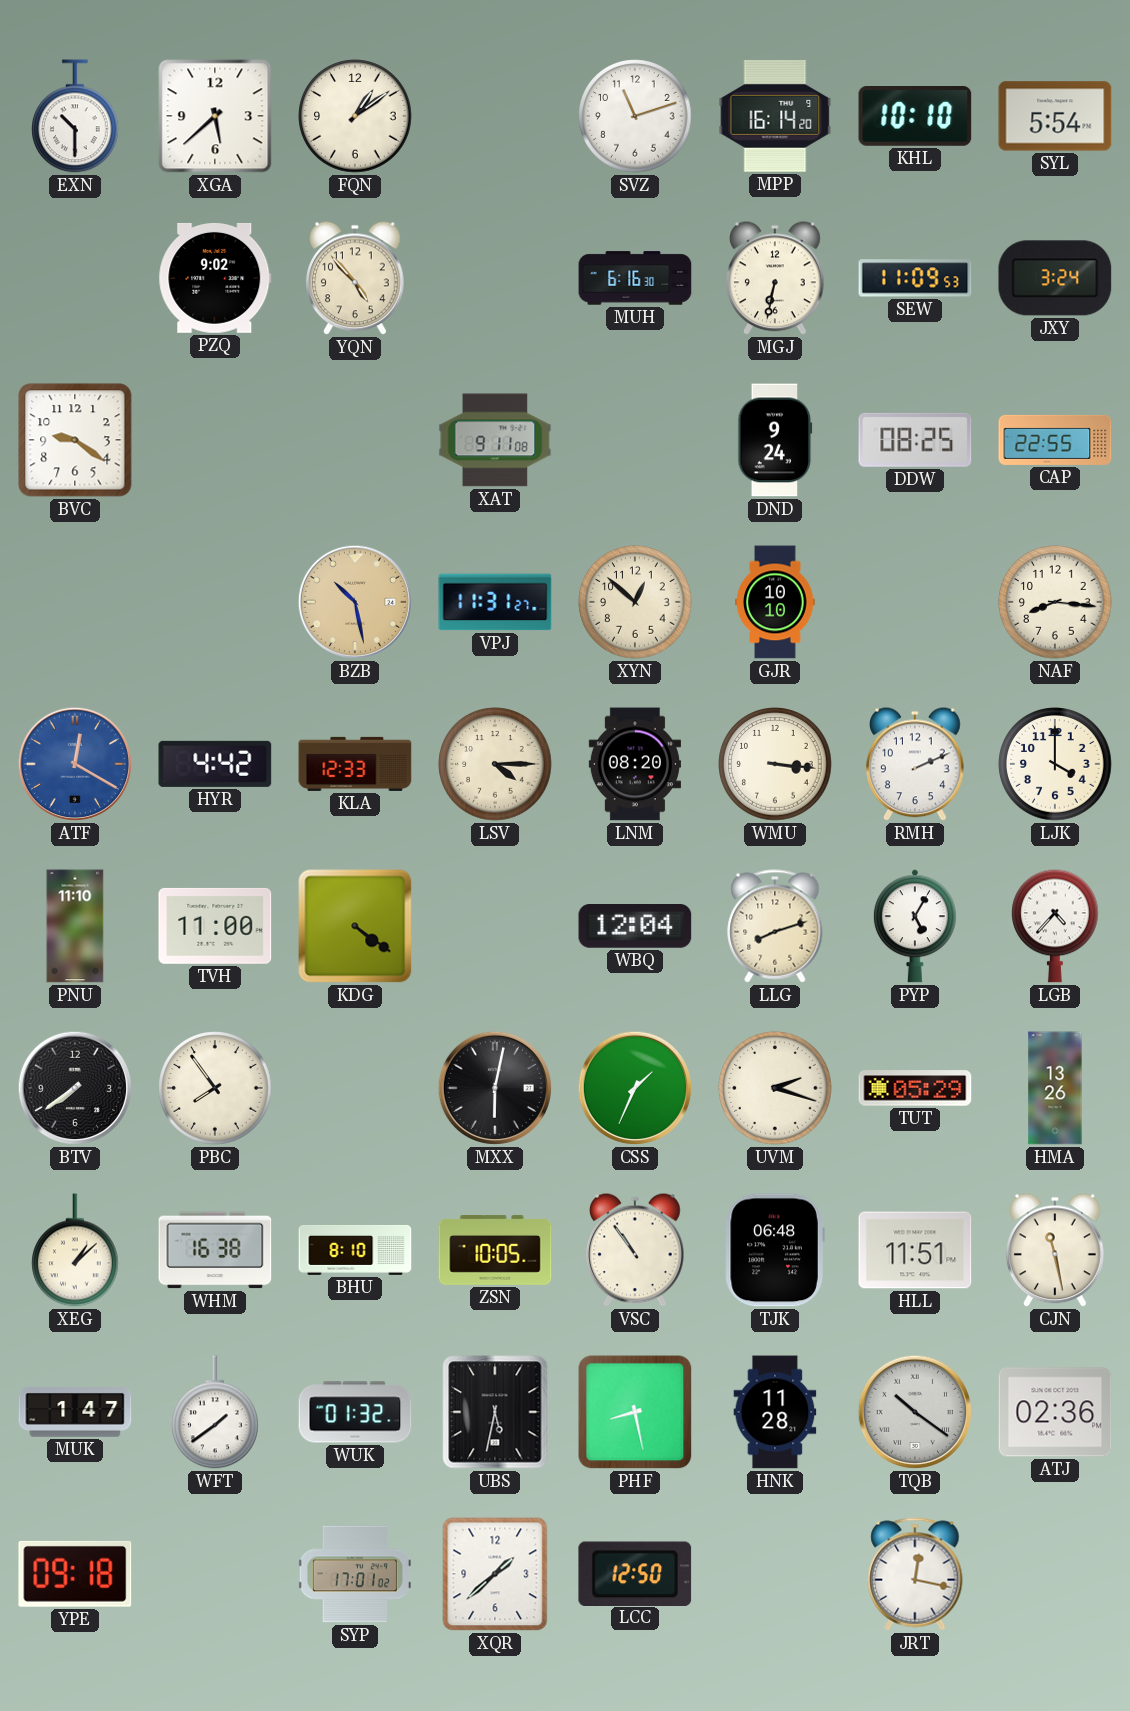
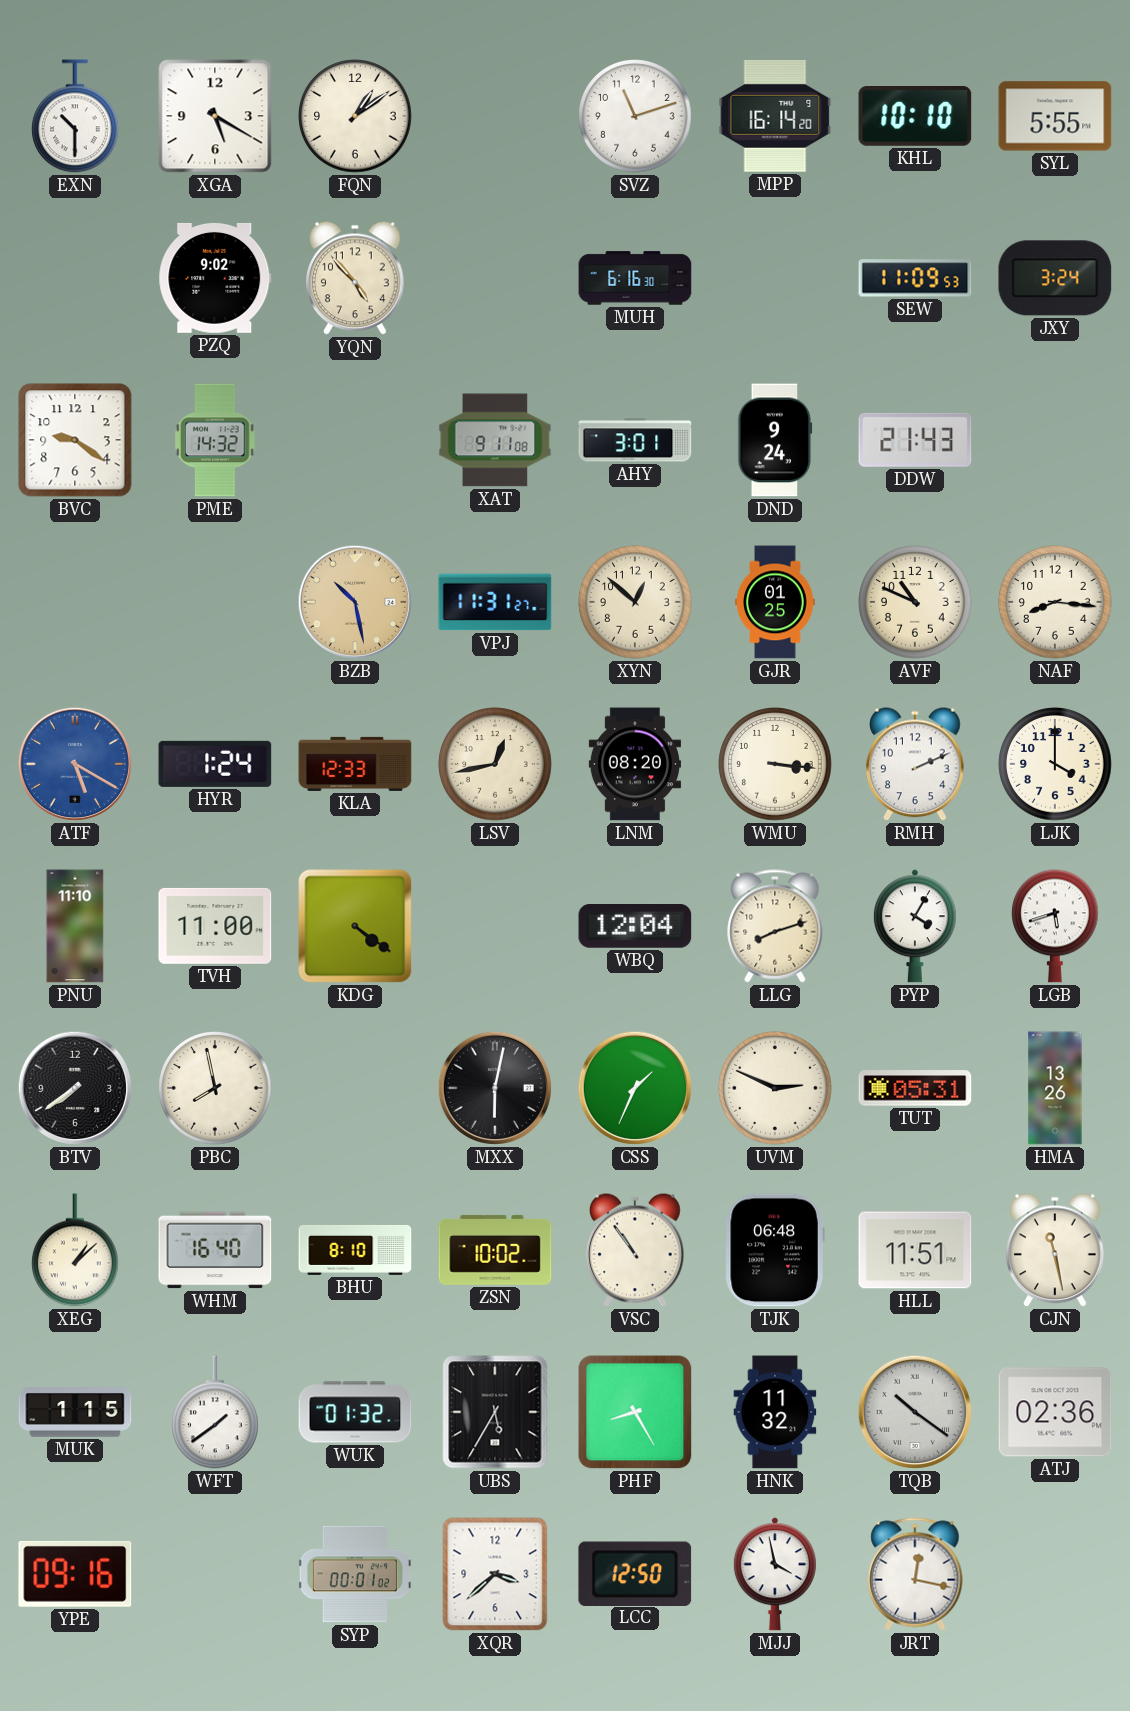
XGA: 5:38 -> 5:20
SYL: 5:54 -> 5:55
MGJ: 6:32 -> none
PME: none -> 14:32
AHY: none -> 3:01
DDW: 08:25 -> 21:43
CAP: 22:55 -> none
GJR: 10:10 -> 01:25
AVF: none -> 10:49
ATF: 12:20 -> 5:20
HYR: 4:42 -> 1:24
LSV: 4:15 -> 12:43
PYP: 5:05 -> 4:05
LGB: 4:37 -> 5:42
PBC: 7:54 -> 7:58
UVM: 2:18 -> 2:49
TUT: 05:29 -> 05:31
WHM: 16:38 -> 16:40
ZSN: 10:05 -> 10:02
MUK: 1:47 -> 1:15
UBS: 5:32 -> 5:35
PHF: 8:28 -> 8:25
HNK: 11:28 -> 11:32
YPE: 09:18 -> 09:16
SYP: 17:01 -> 00:01
XQR: 1:38 -> 3:38
MJJ: none -> 3:58
